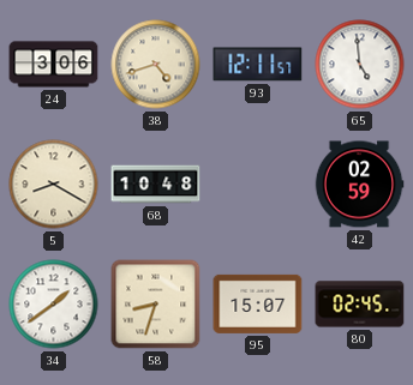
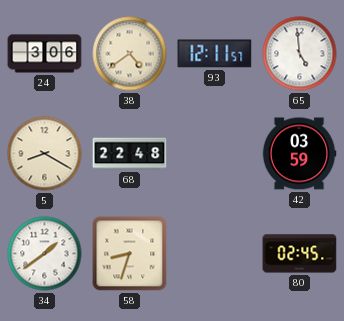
38: 4:42 -> 4:39
68: 10:48 -> 22:48
42: 02:59 -> 03:59
95: 15:07 -> none
